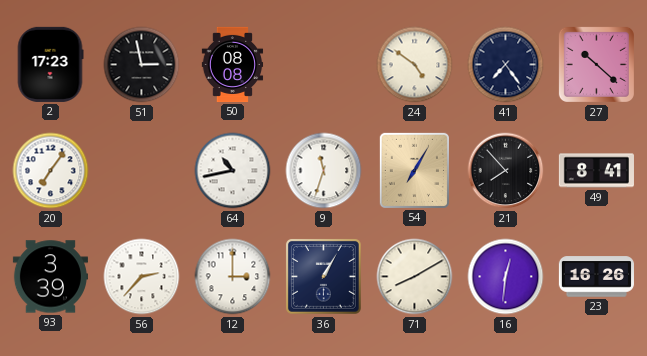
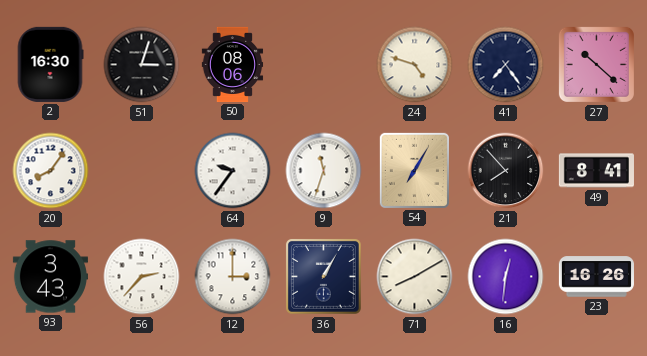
2: 17:23 -> 16:30
51: 2:58 -> 3:03
50: 08:08 -> 08:06
24: 4:51 -> 4:48
20: 7:06 -> 8:06
64: 10:43 -> 9:36
93: 3:39 -> 3:43
